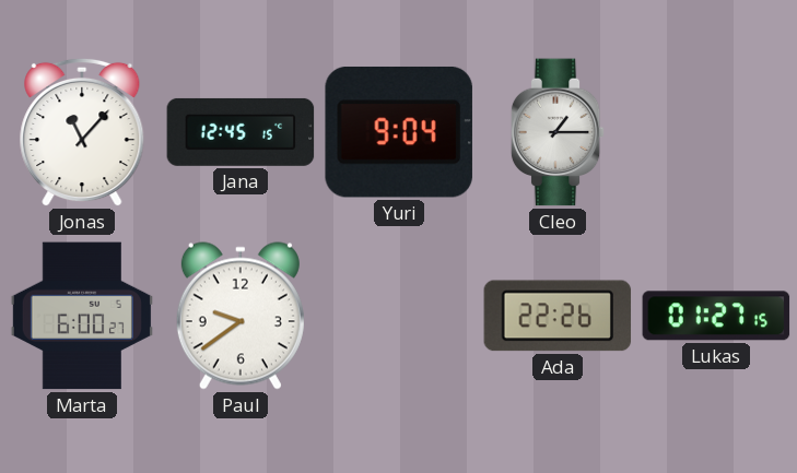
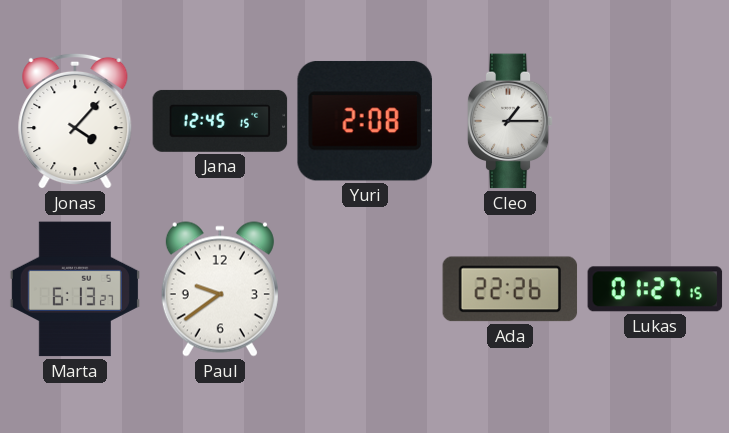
Jonas: 11:07 -> 4:07
Yuri: 9:04 -> 2:08
Marta: 6:00 -> 6:13
